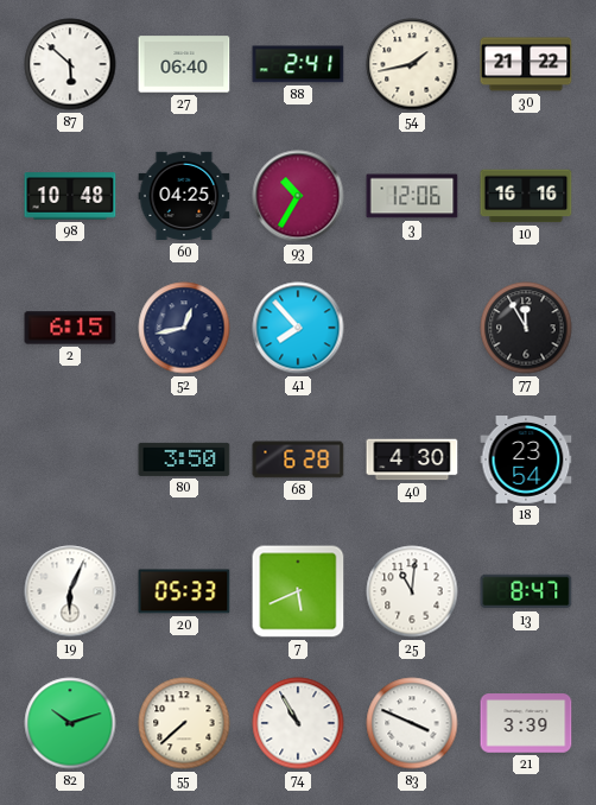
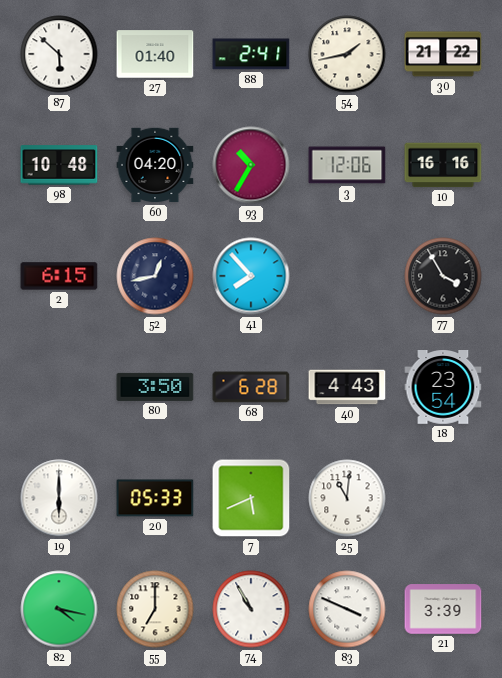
27: 06:40 -> 01:40
60: 04:25 -> 04:20
77: 11:55 -> 3:55
40: 4:30 -> 4:43
19: 6:04 -> 6:00
13: 8:47 -> none
82: 10:12 -> 4:17
55: 7:38 -> 7:00
